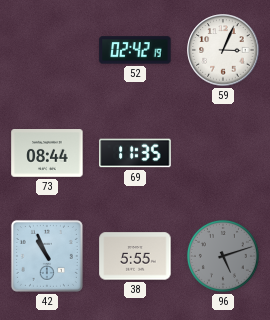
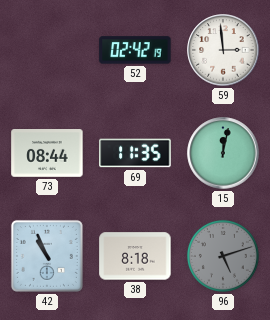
59: 3:04 -> 2:59
15: none -> 12:02
38: 5:55 -> 8:18
